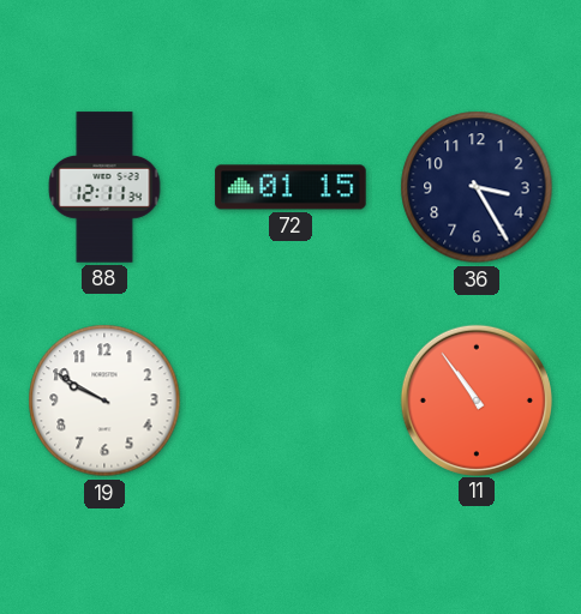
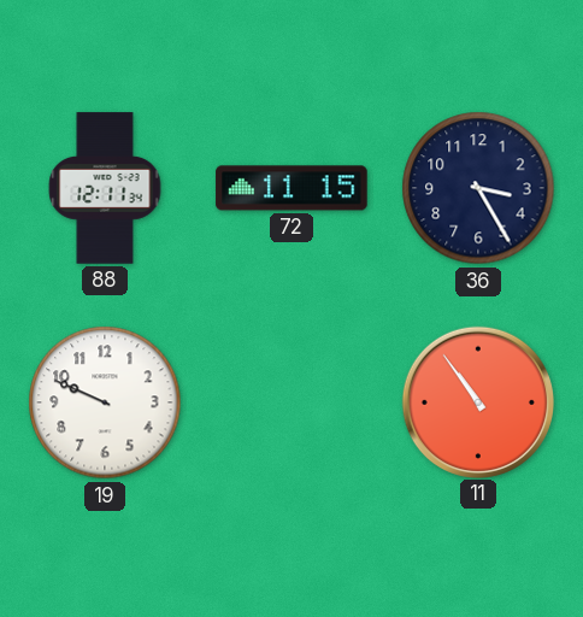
72: 01:15 -> 11:15
19: 9:50 -> 9:49
